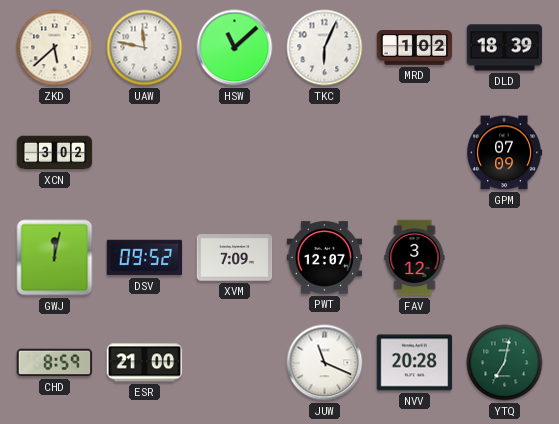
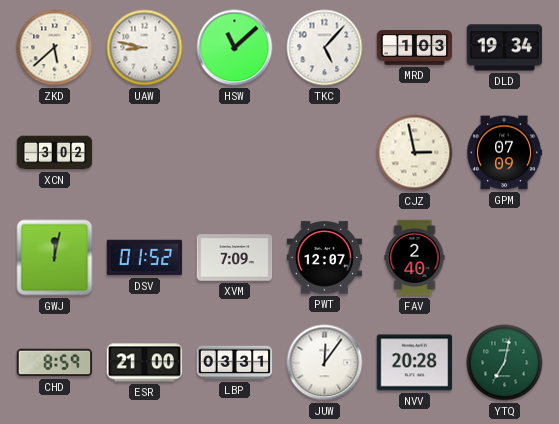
UAW: 11:47 -> 8:47
TKC: 6:04 -> 5:07
MRD: 1:02 -> 1:03
DLD: 18:39 -> 19:34
CJZ: none -> 2:58
DSV: 09:52 -> 01:52
FAV: 3:12 -> 2:40
LBP: none -> 03:31
JUW: 11:19 -> 12:06
